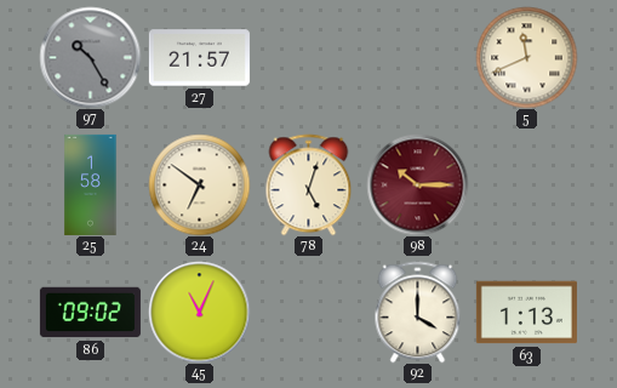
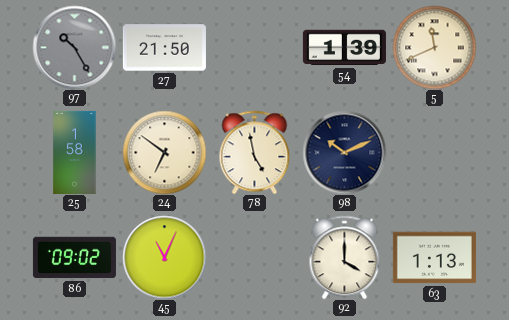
27: 21:57 -> 21:50
54: none -> 1:39
78: 5:03 -> 4:58
98: 10:15 -> 10:11
98 dial: burgundy -> navy
